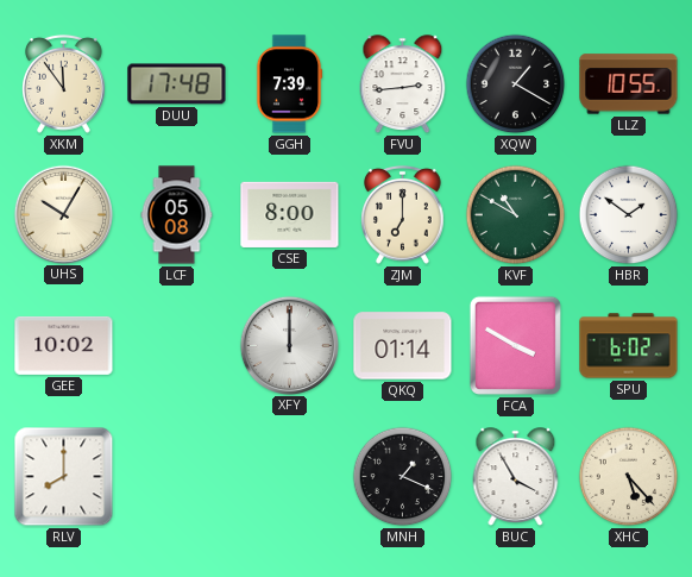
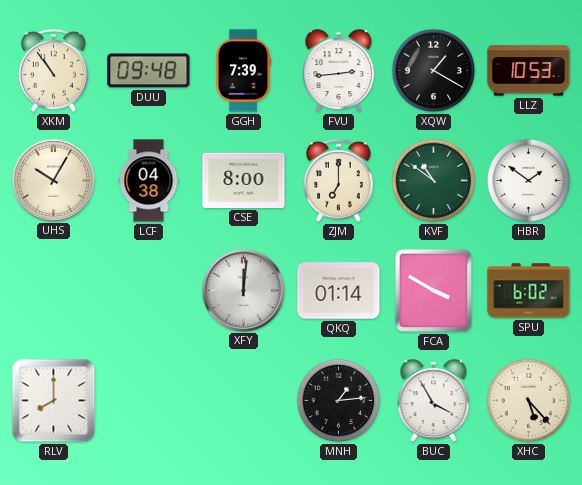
XKM: 11:54 -> 10:54
DUU: 17:48 -> 09:48
LLZ: 10:55 -> 10:53
LCF: 05:08 -> 04:38
KVF: 10:50 -> 10:51
GEE: 10:02 -> none
XFY: 12:00 -> 12:01
MNH: 1:19 -> 1:14
